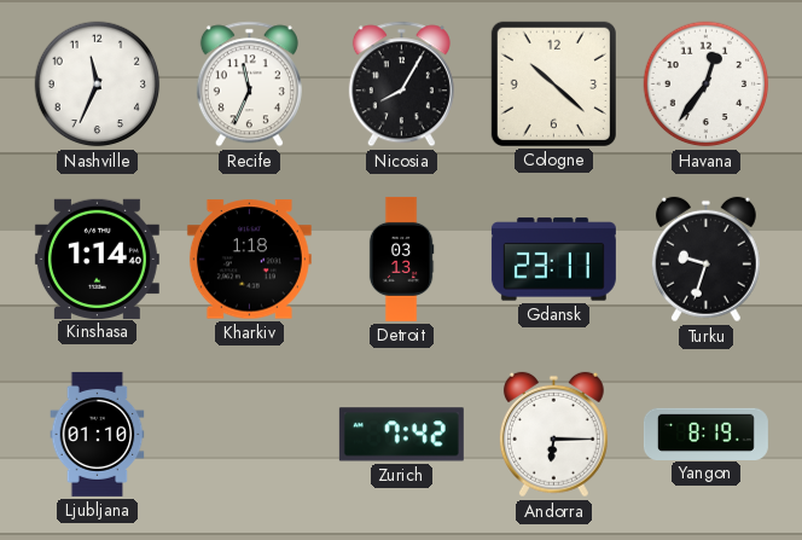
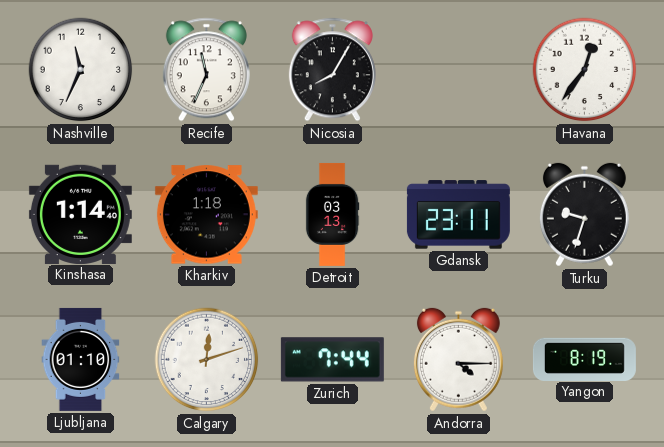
Cologne: 10:22 -> none
Calgary: none -> 12:12
Zurich: 7:42 -> 7:44
Andorra: 6:15 -> 4:15
